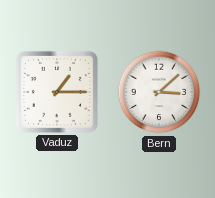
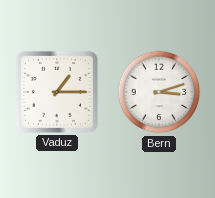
Bern: 3:08 -> 3:12
